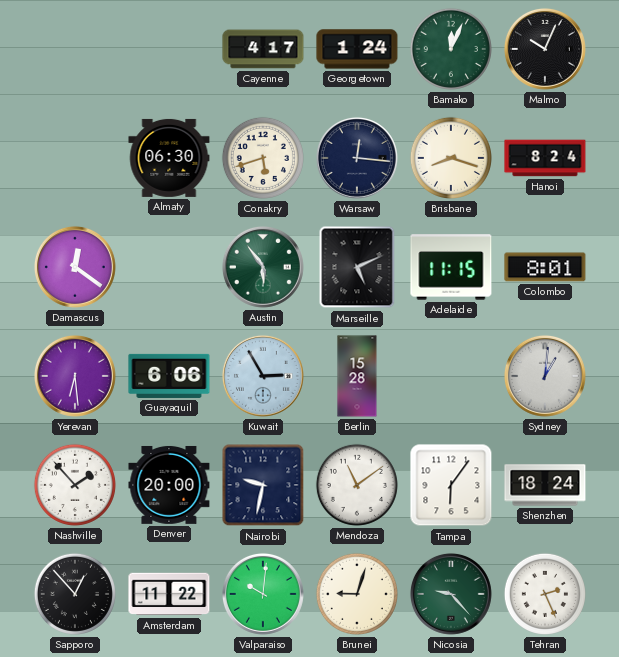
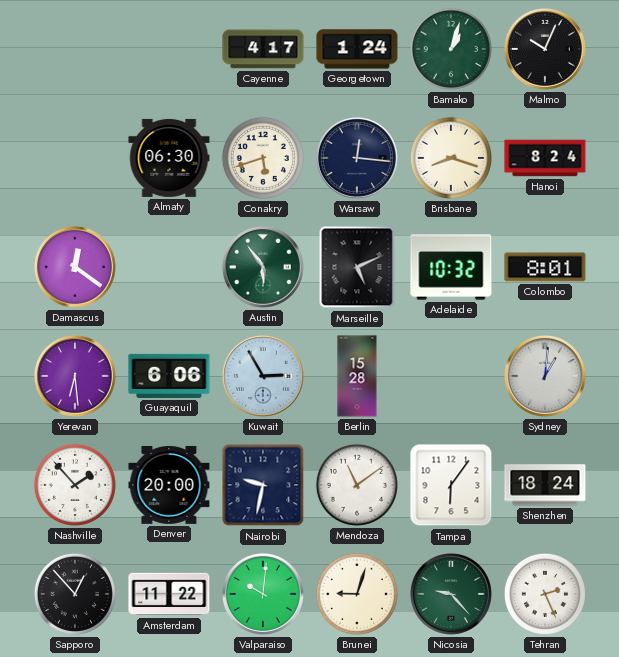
Bamako: 12:04 -> 1:03
Adelaide: 11:15 -> 10:32
